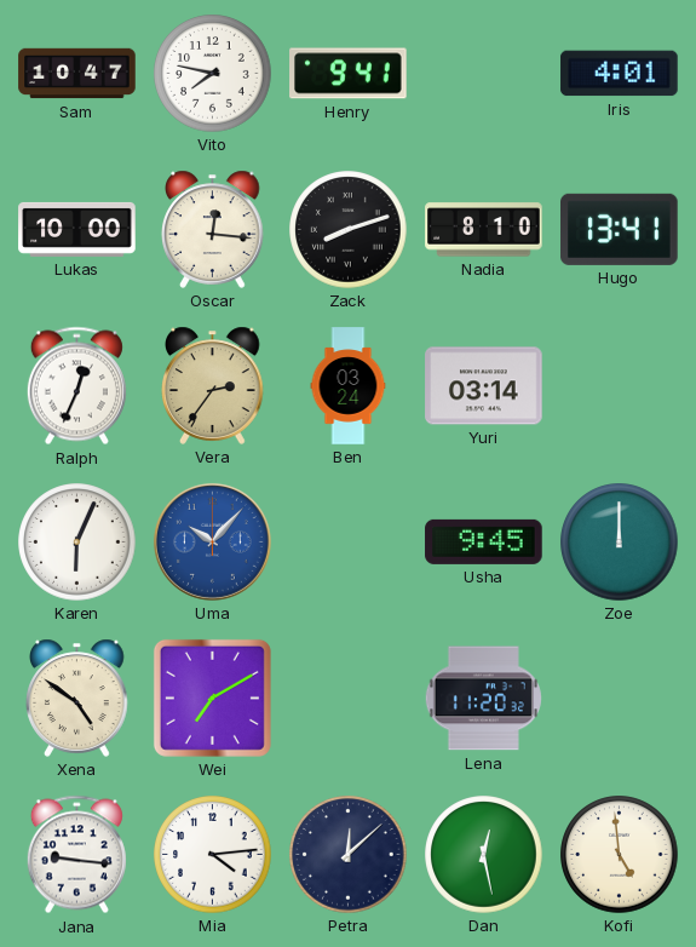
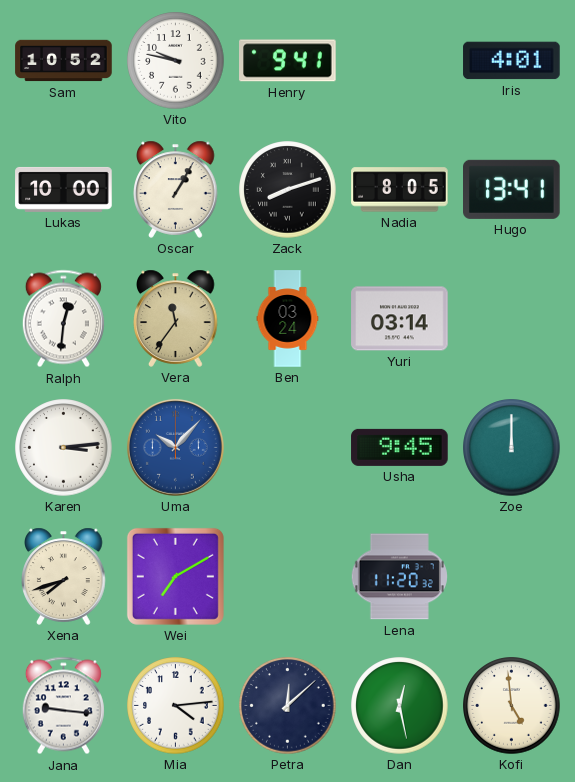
Sam: 10:47 -> 10:52
Vito: 7:47 -> 9:47
Oscar: 12:16 -> 1:05
Nadia: 8:10 -> 8:05
Ralph: 12:34 -> 12:31
Vera: 2:36 -> 11:36
Karen: 6:04 -> 3:14
Xena: 4:51 -> 7:42
